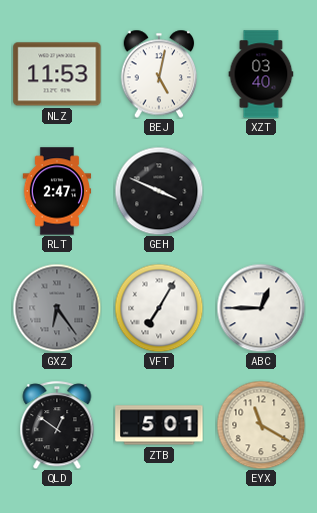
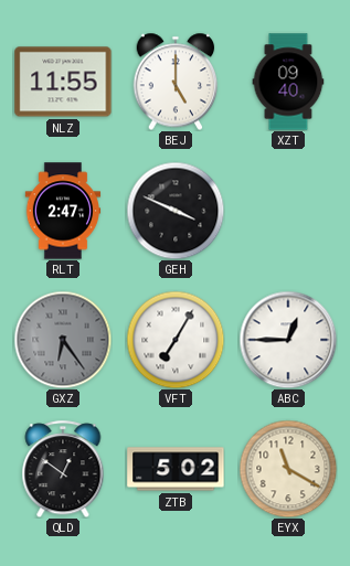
NLZ: 11:53 -> 11:55
BEJ: 5:02 -> 5:00
XZT: 03:40 -> 09:40
ZTB: 5:01 -> 5:02
